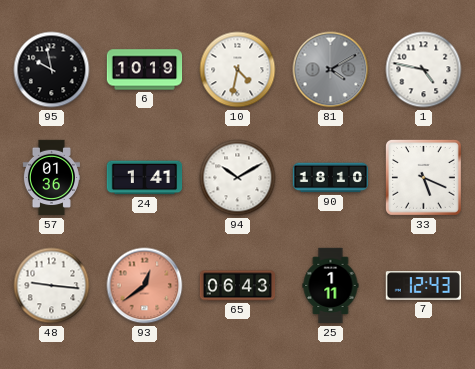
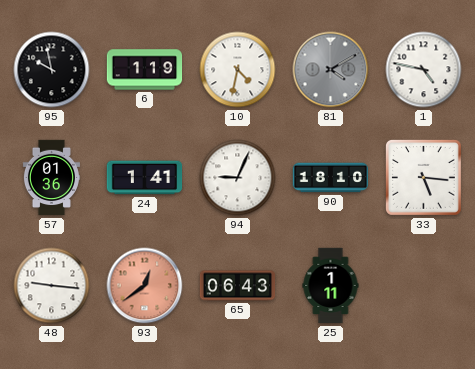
6: 10:19 -> 1:19
94: 10:10 -> 9:04
33: 5:19 -> 5:16
7: 12:43 -> none
